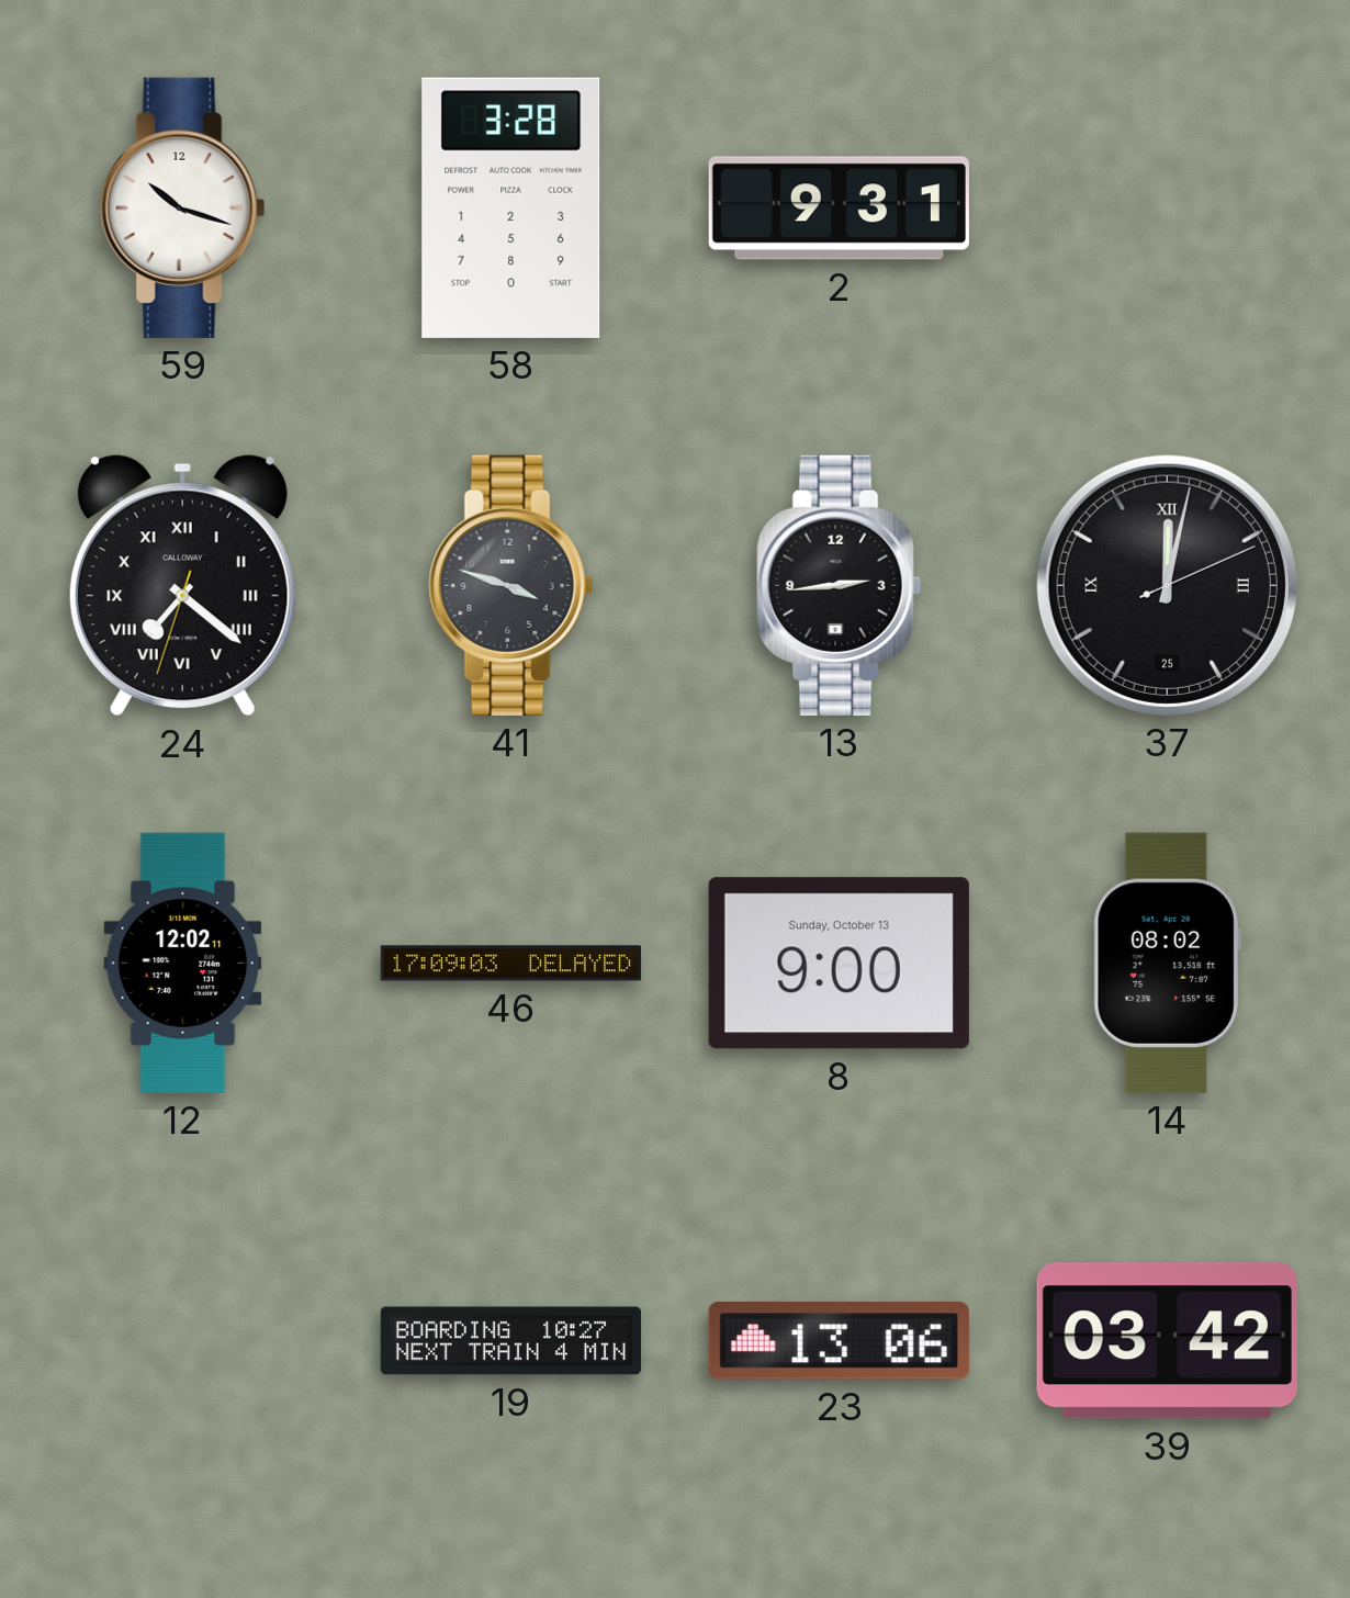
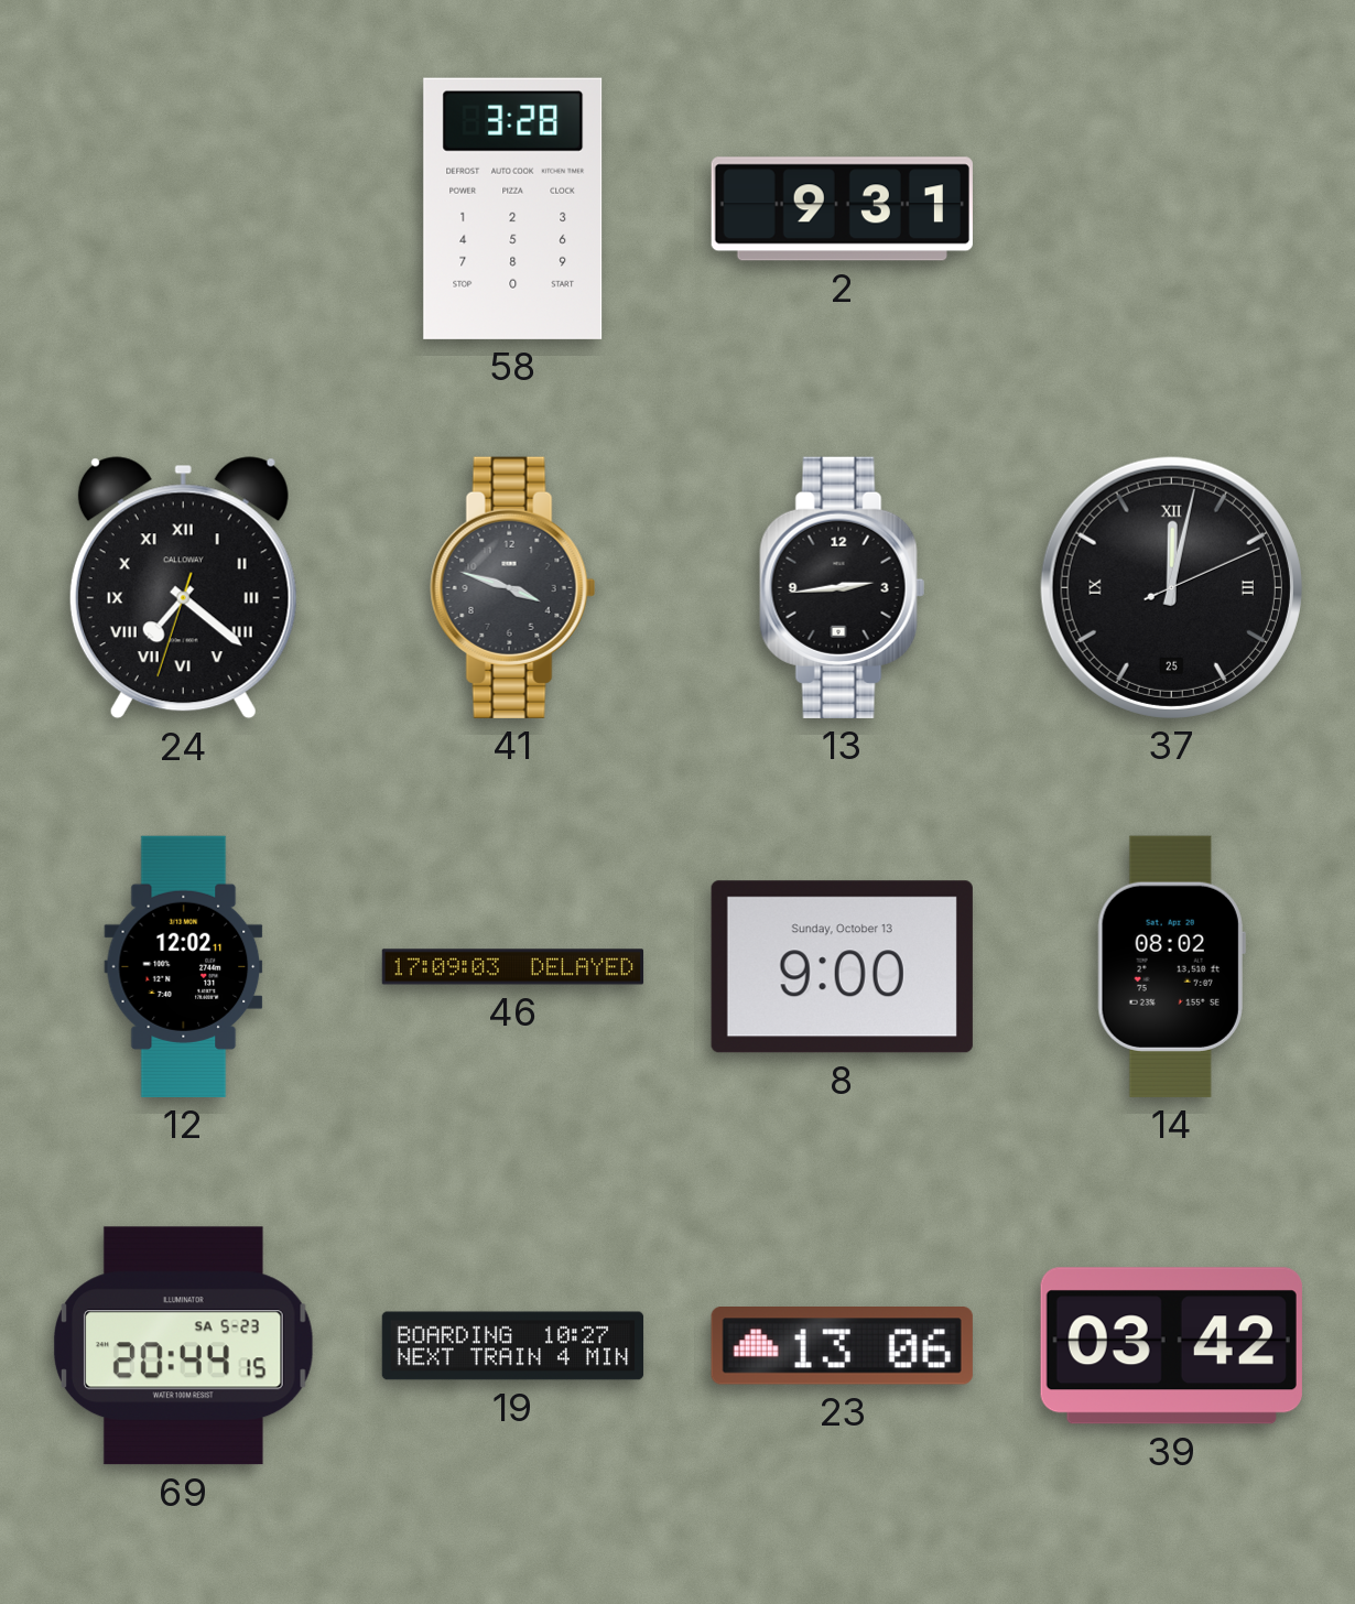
59: 10:18 -> none
69: none -> 20:44
